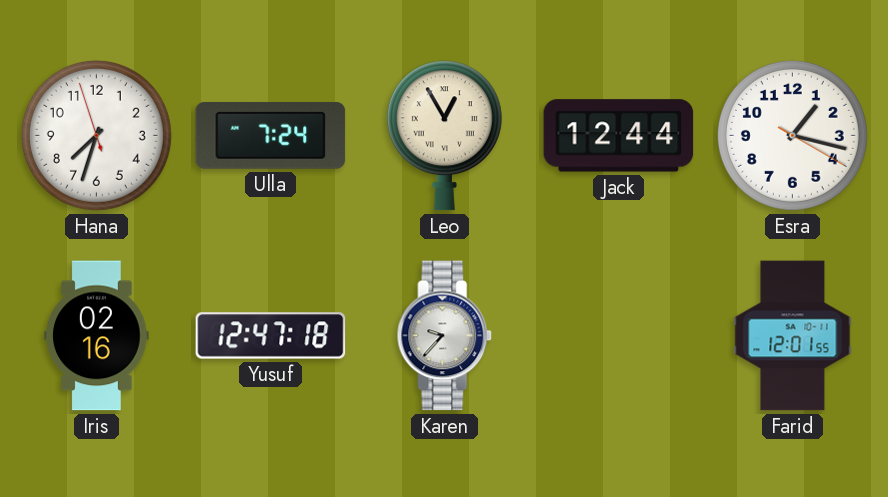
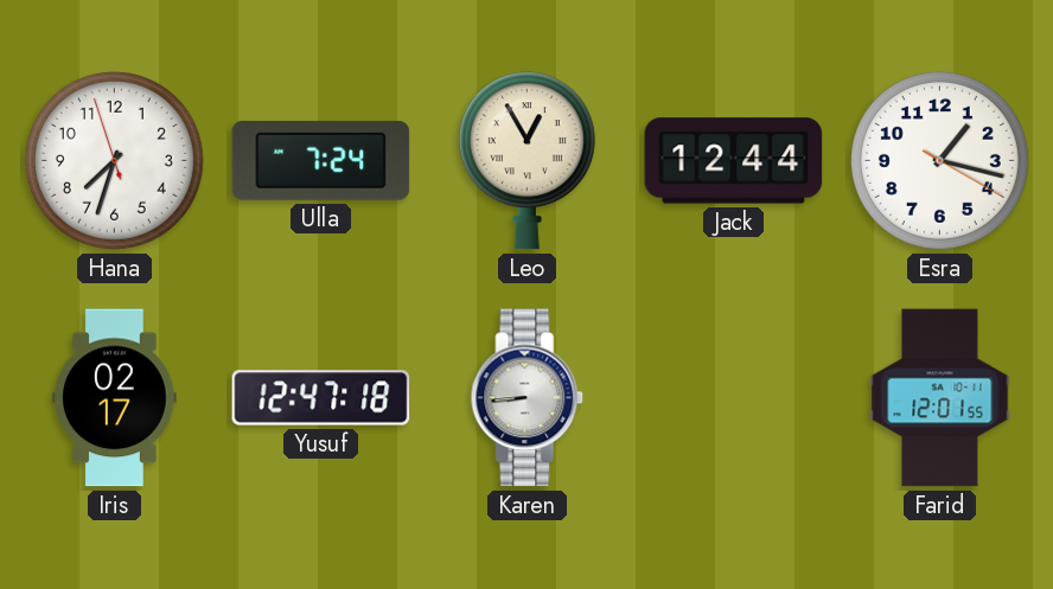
Iris: 02:16 -> 02:17
Karen: 9:37 -> 8:44
